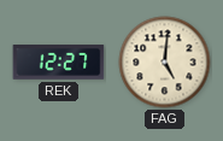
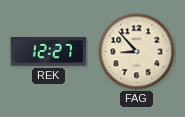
FAG: 5:01 -> 8:53
